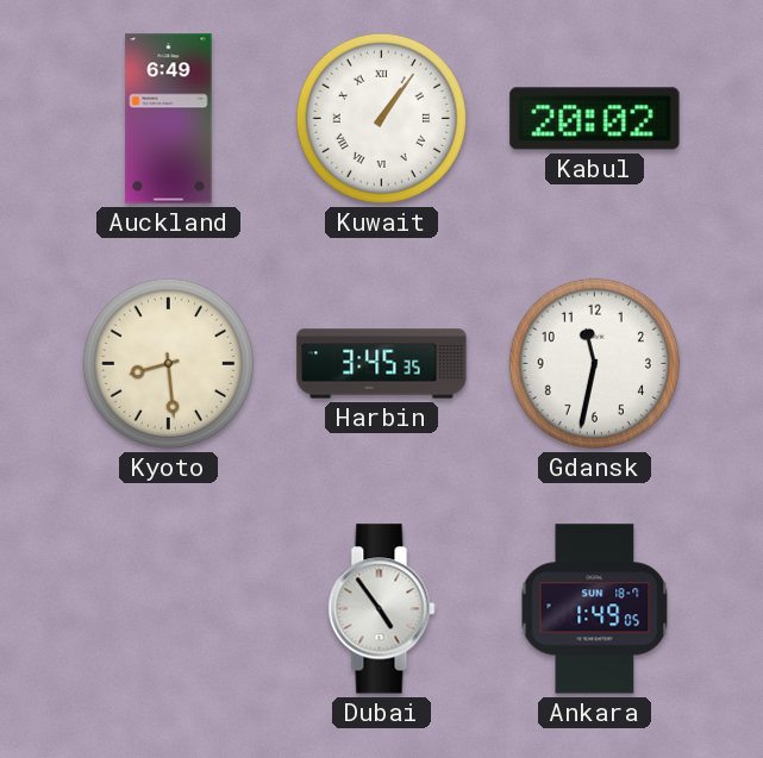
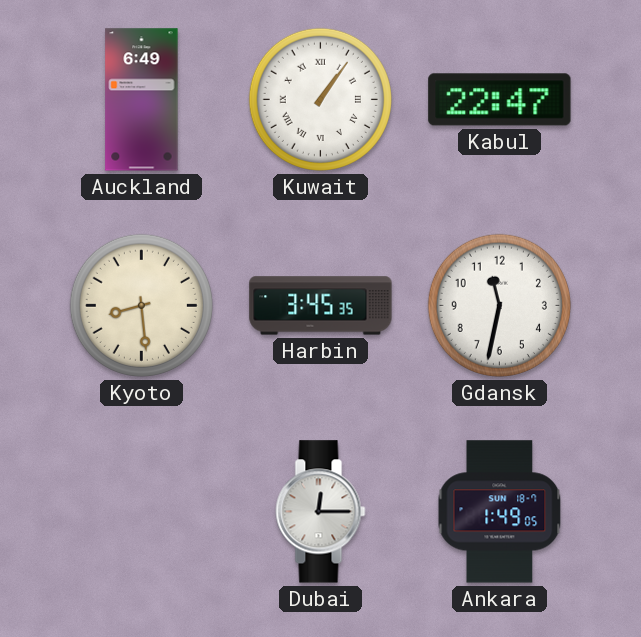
Kabul: 20:02 -> 22:47
Dubai: 4:54 -> 12:15
